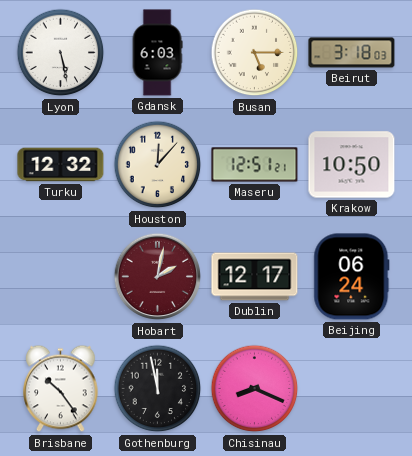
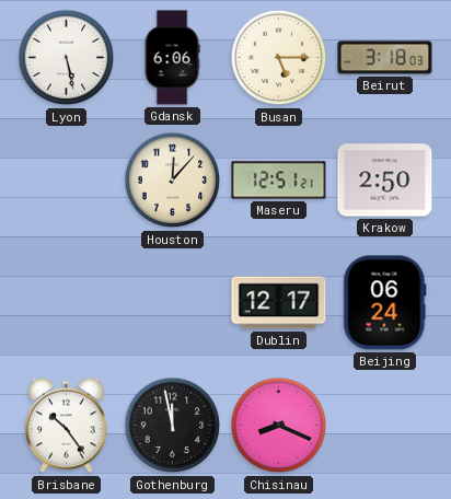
Gdansk: 6:03 -> 6:06
Turku: 12:32 -> none
Krakow: 10:50 -> 2:50
Hobart: 2:02 -> none
